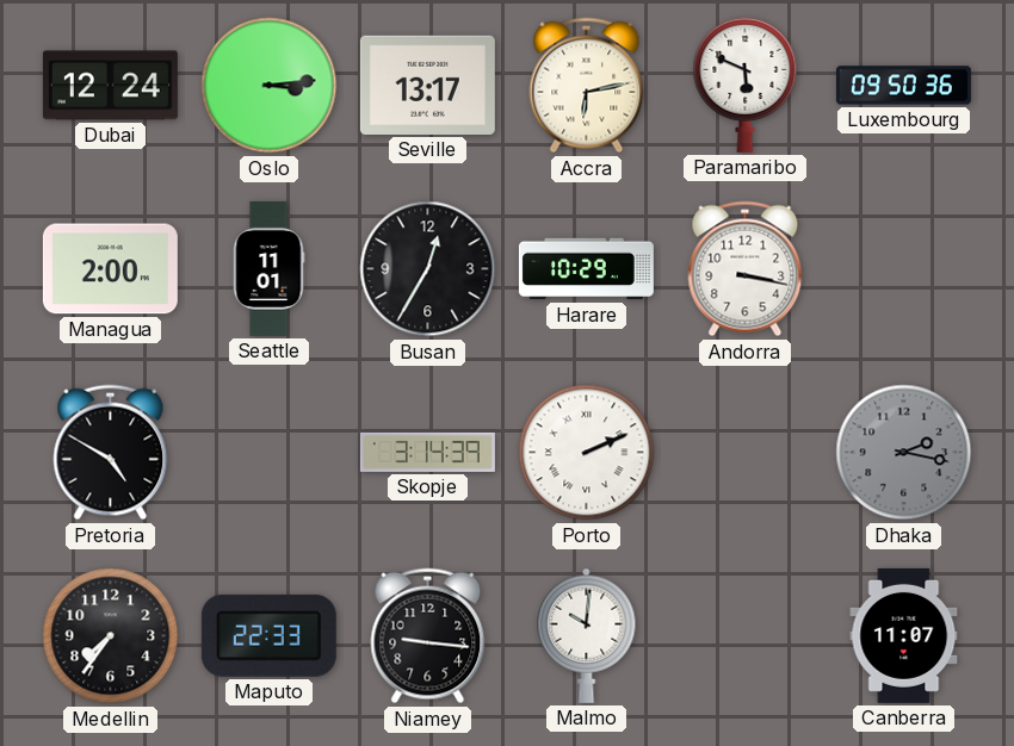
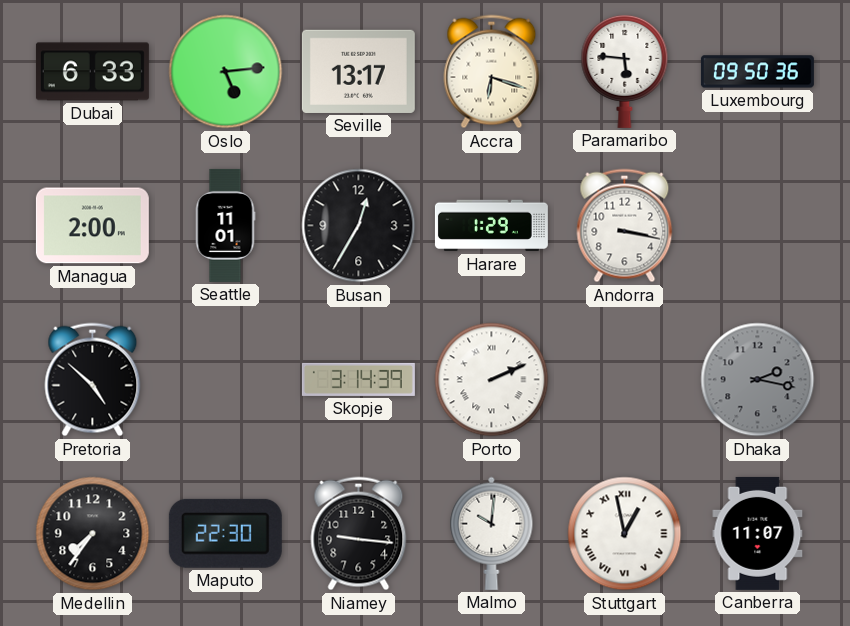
Dubai: 12:24 -> 6:33
Oslo: 3:14 -> 5:14
Accra: 6:13 -> 6:18
Paramaribo: 5:49 -> 5:46
Harare: 10:29 -> 1:29
Pretoria: 4:50 -> 4:52
Maputo: 22:33 -> 22:30
Stuttgart: none -> 12:58
